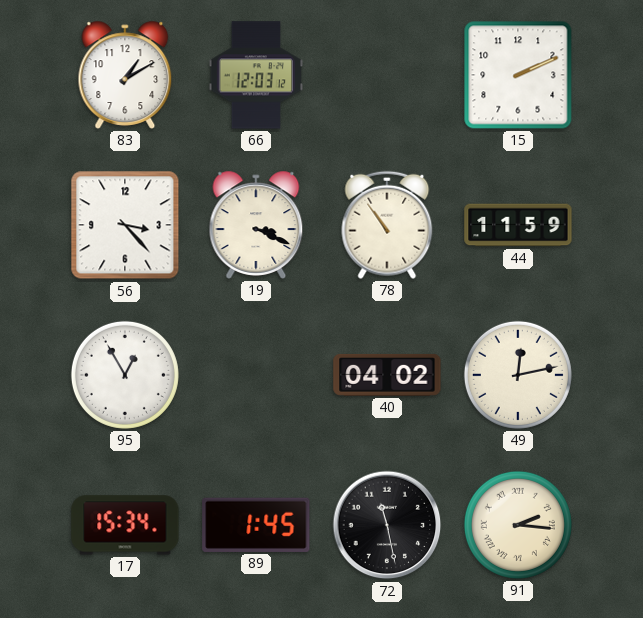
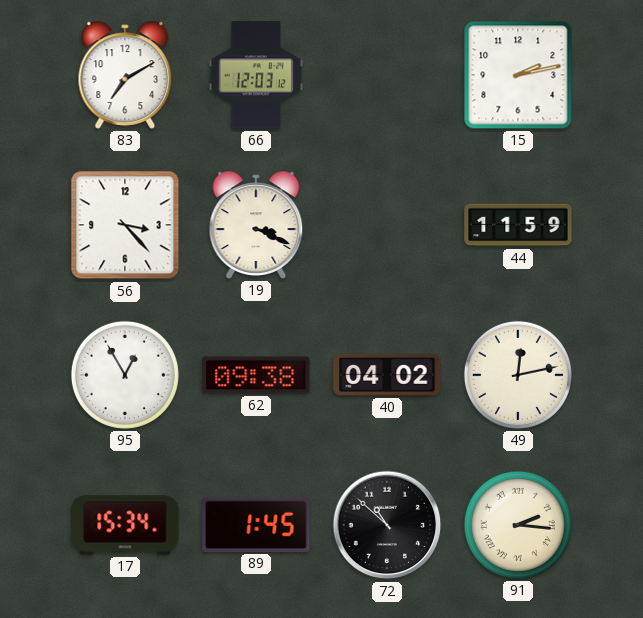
83: 1:10 -> 7:10
15: 2:11 -> 2:13
78: 10:54 -> none
62: none -> 09:38
72: 11:28 -> 10:52
